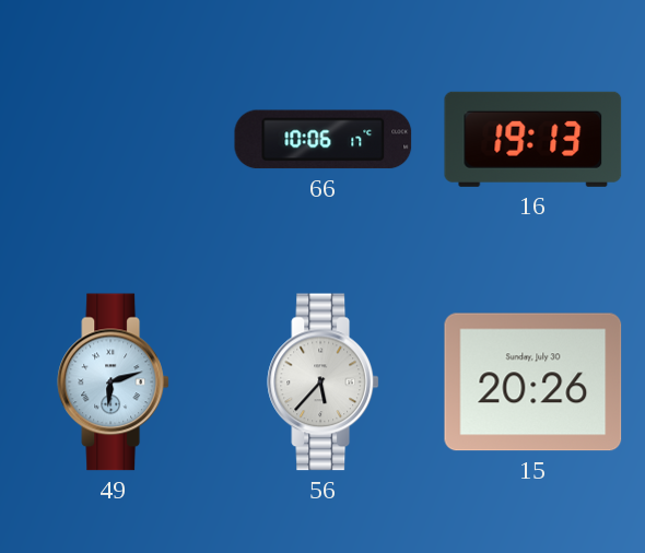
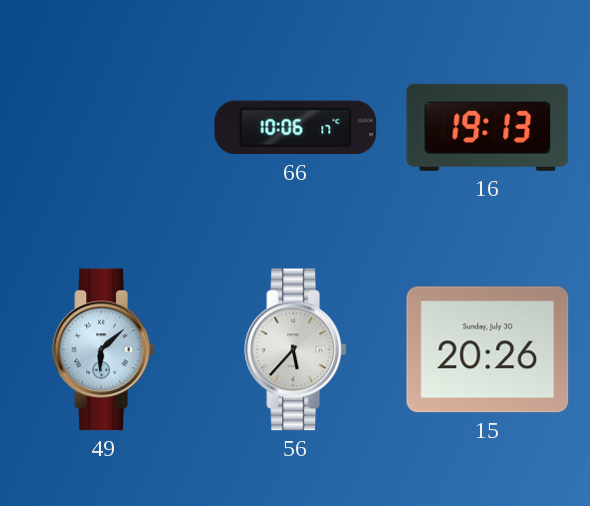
49: 6:12 -> 6:08
